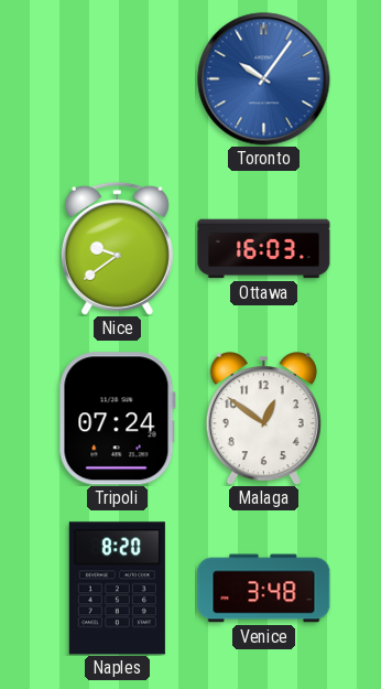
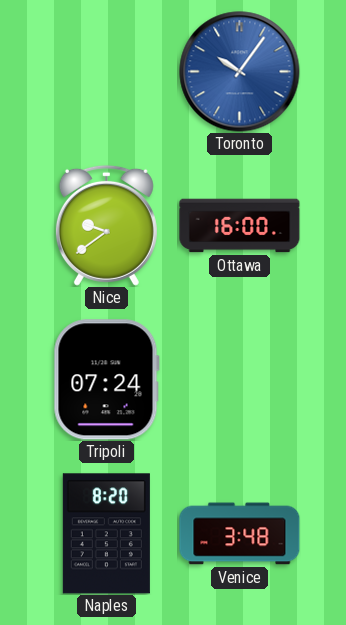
Ottawa: 16:03 -> 16:00
Malaga: 12:51 -> none
